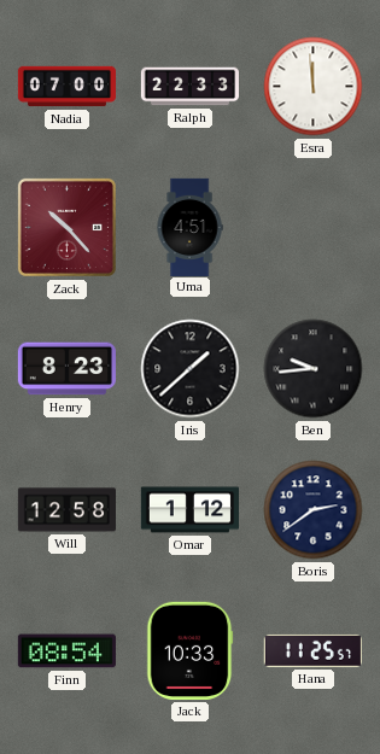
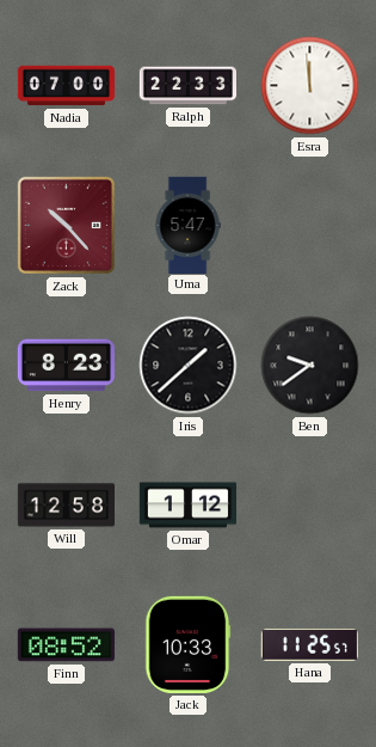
Uma: 4:51 -> 5:47
Ben: 9:44 -> 9:39
Boris: 2:39 -> none
Finn: 08:54 -> 08:52
